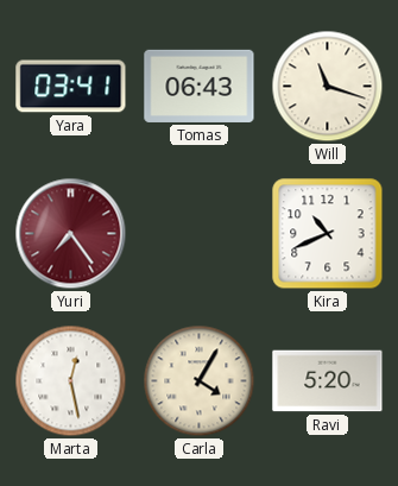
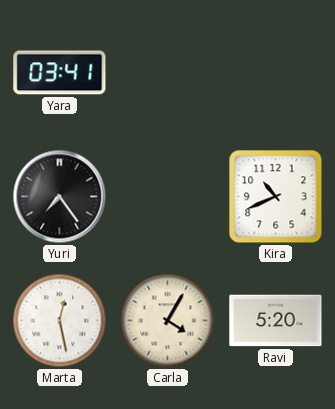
Tomas: 06:43 -> none
Will: 11:18 -> none
Yuri dial: burgundy -> black
